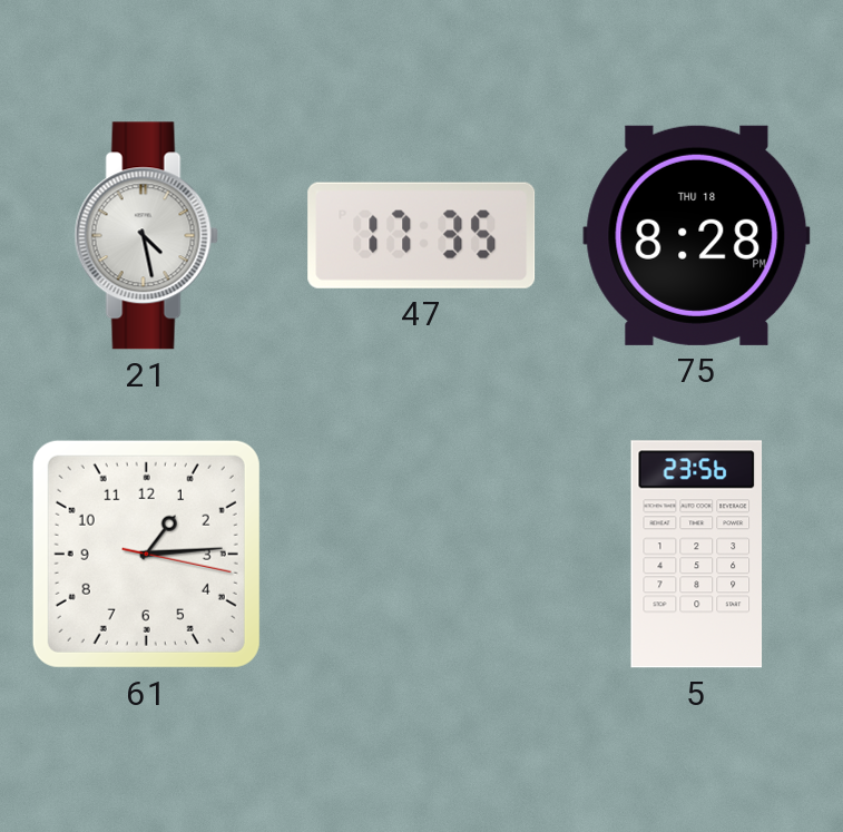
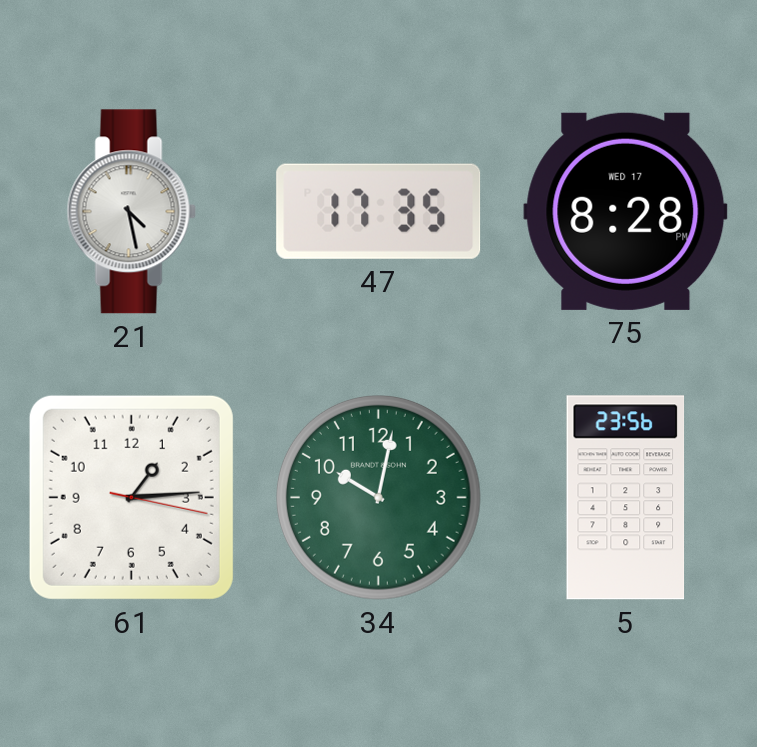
75 date: THU 18 -> WED 17
34: none -> 10:02
